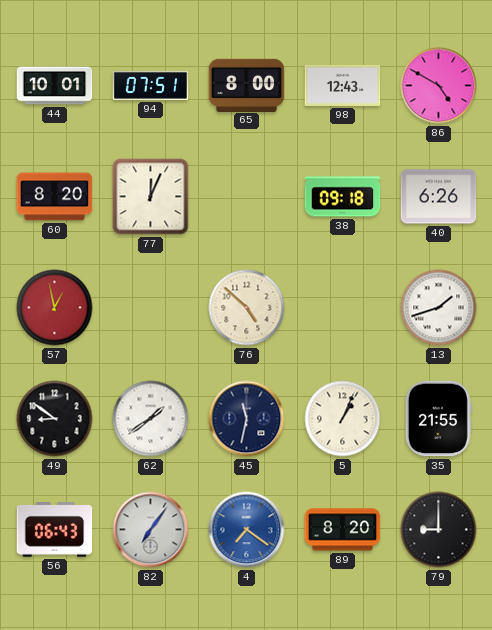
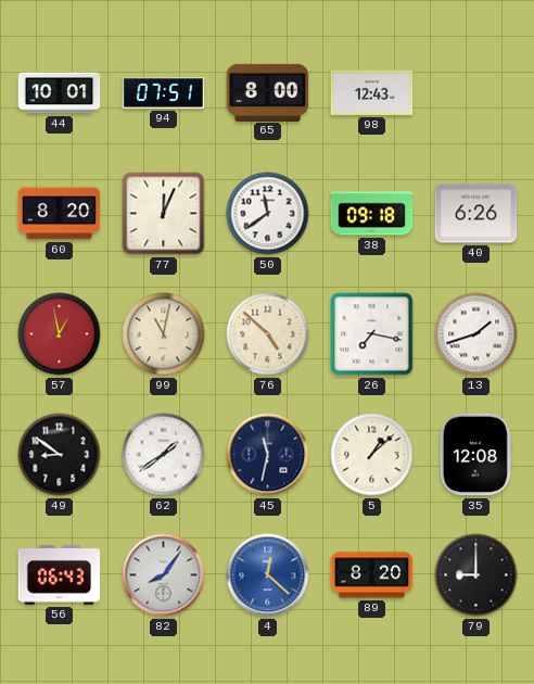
86: 4:50 -> none
50: none -> 11:39
99: none -> 11:02
26: none -> 7:17
5: 1:04 -> 1:08
35: 21:55 -> 12:08
82: 7:06 -> 8:06
4: 7:21 -> 12:22
